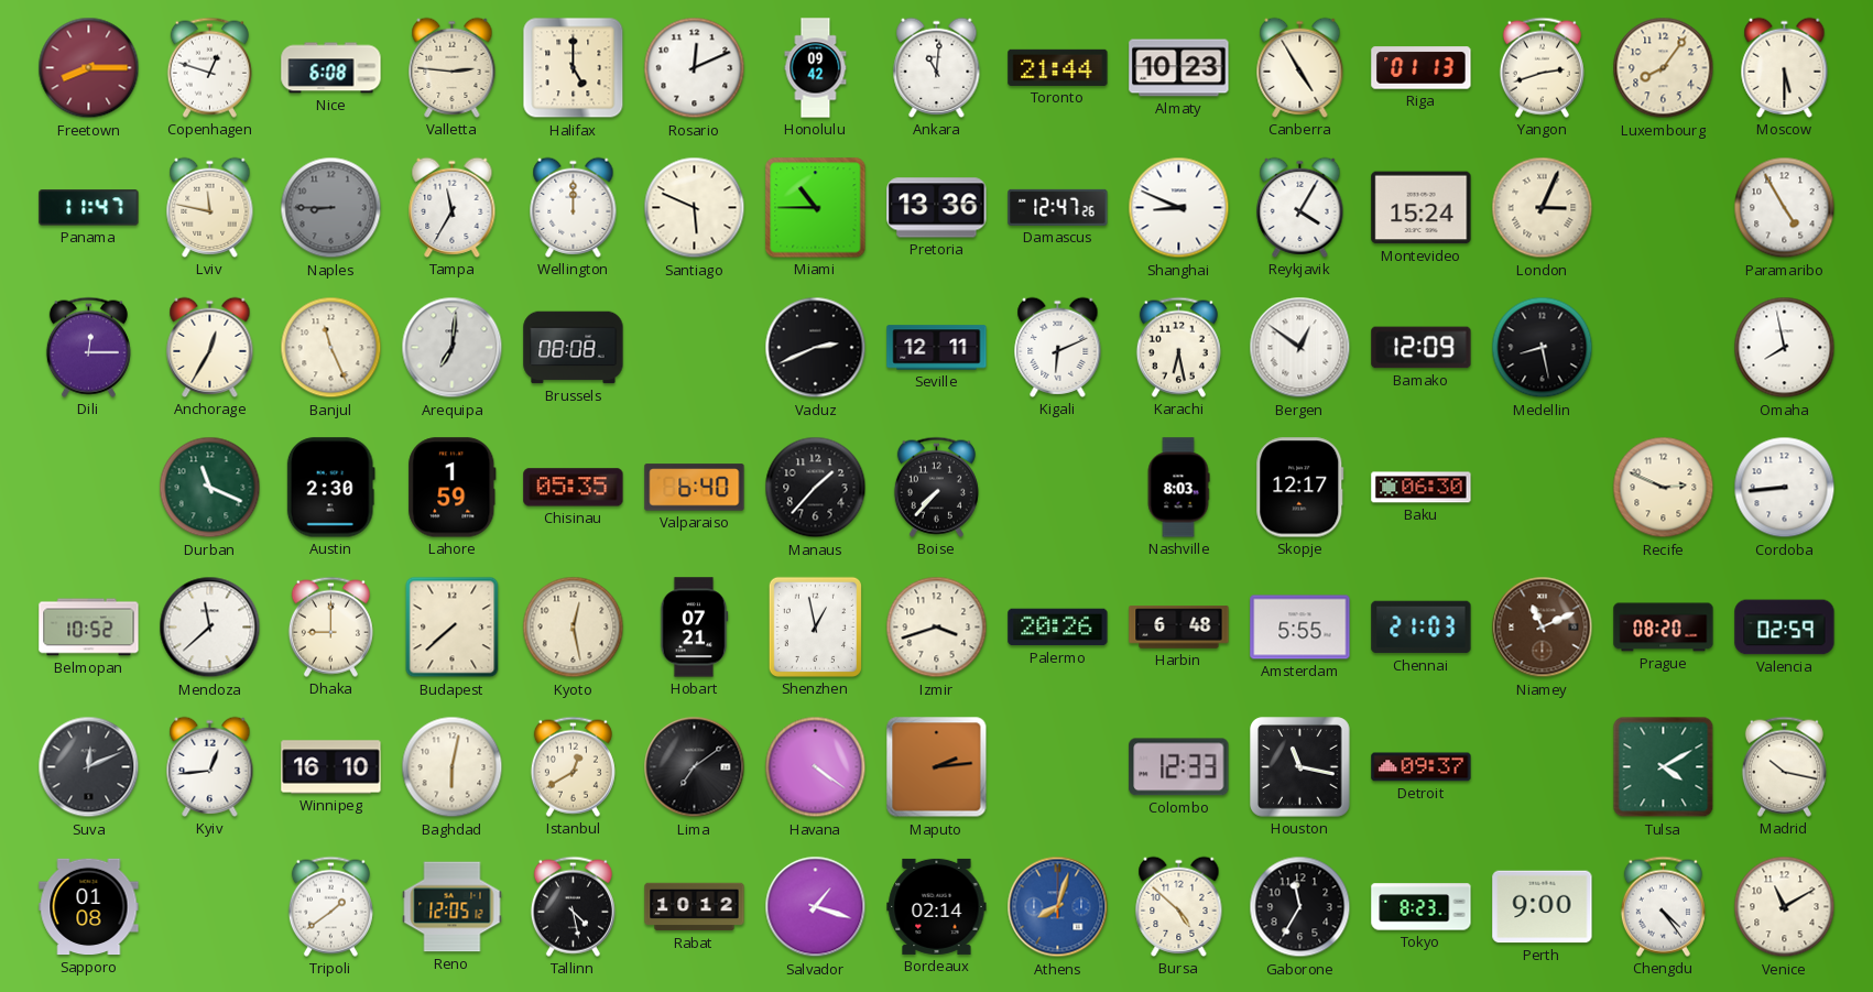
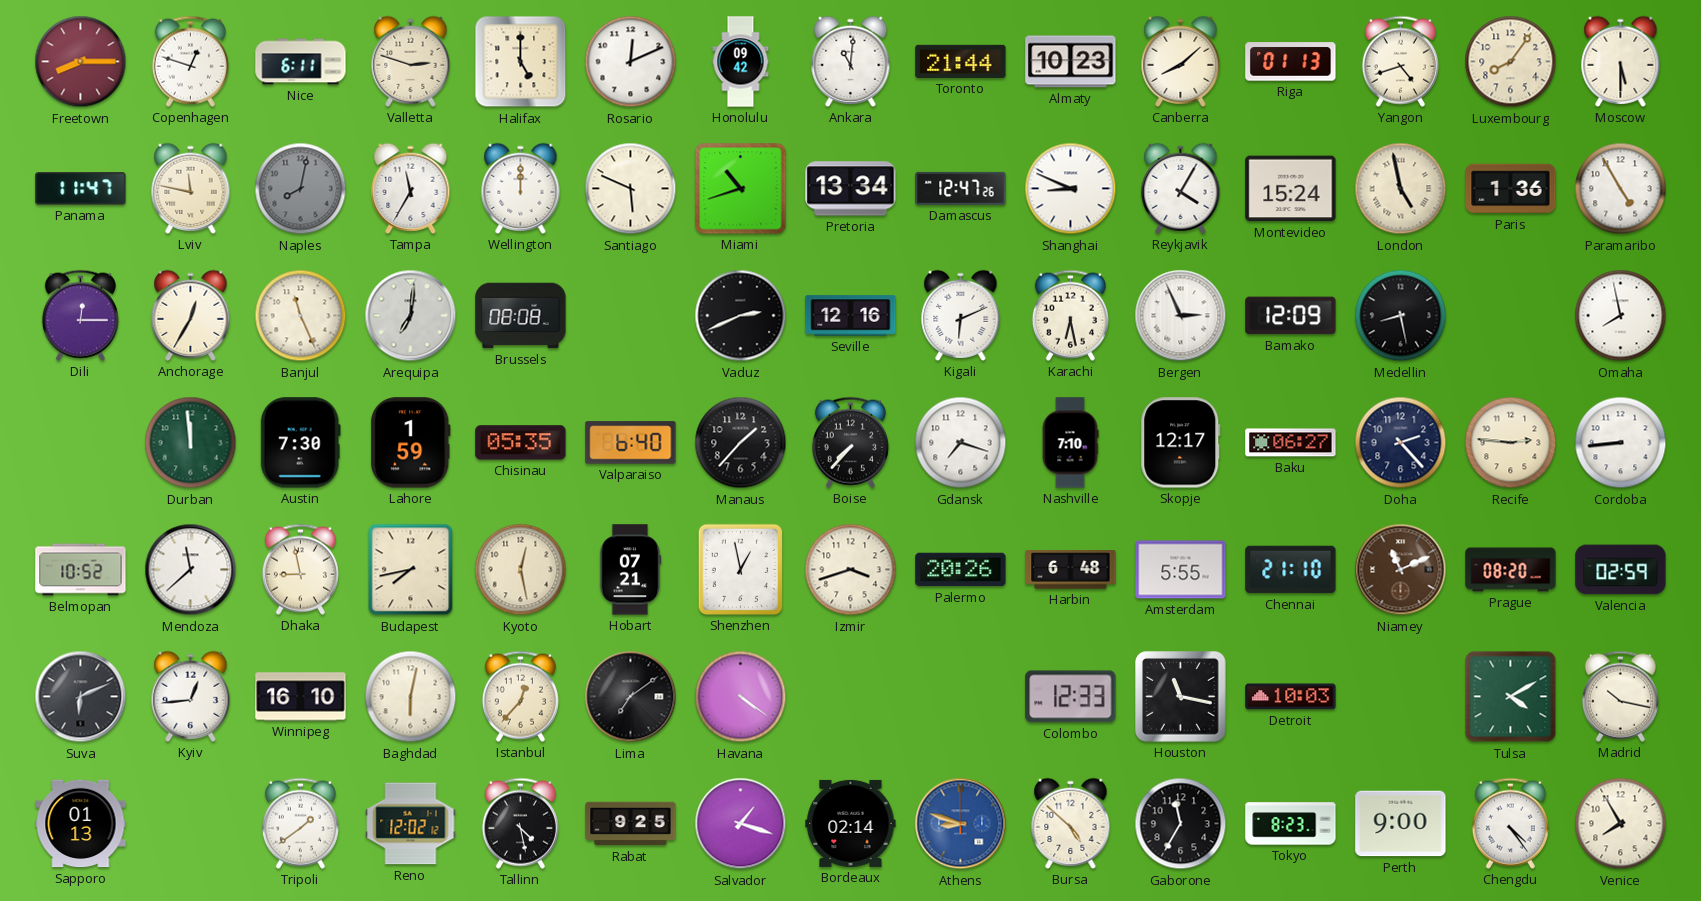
Nice: 6:08 -> 6:11
Valletta: 2:46 -> 2:48
Canberra: 4:55 -> 8:08
Yangon: 2:42 -> 4:42
Naples: 8:45 -> 8:02
Miami: 10:45 -> 10:42
Pretoria: 13:36 -> 13:34
London: 3:04 -> 4:58
Paris: none -> 1:36
Seville: 12:11 -> 12:16
Bergen: 12:51 -> 2:56
Durban: 11:19 -> 11:59
Austin: 2:30 -> 7:30
Gdansk: none -> 7:18
Nashville: 8:03 -> 7:10
Baku: 06:30 -> 06:27
Doha: none -> 2:23
Recife: 2:49 -> 2:46
Dhaka: 9:00 -> 8:58
Budapest: 7:38 -> 7:43
Chennai: 21:03 -> 21:10
Suva: 12:11 -> 6:11
Istanbul: 12:40 -> 12:37
Maputo: 2:14 -> none
Detroit: 09:37 -> 10:03
Sapporo: 01:08 -> 01:13
Reno: 12:05 -> 12:02
Rabat: 10:12 -> 9:25
Athens: 8:03 -> 8:48
Venice: 11:10 -> 7:55
